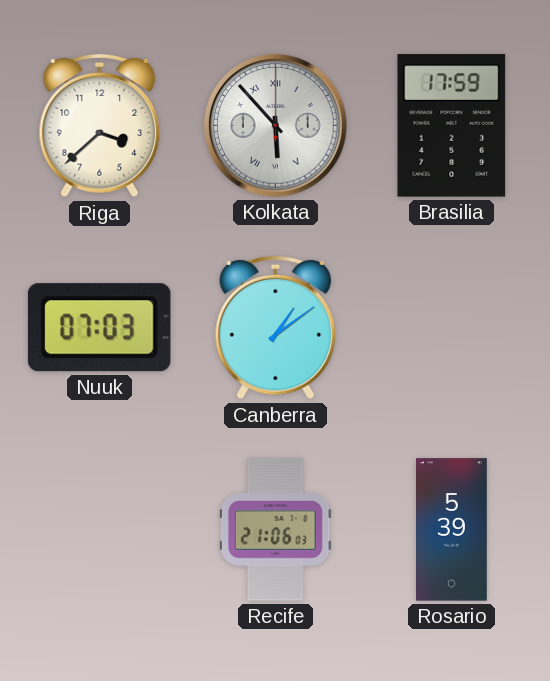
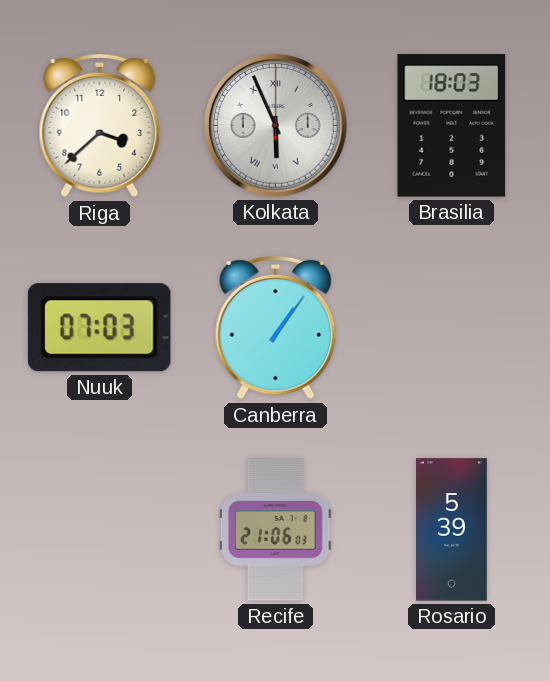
Kolkata: 5:53 -> 5:56
Brasilia: 17:59 -> 18:03
Canberra: 1:09 -> 1:06
